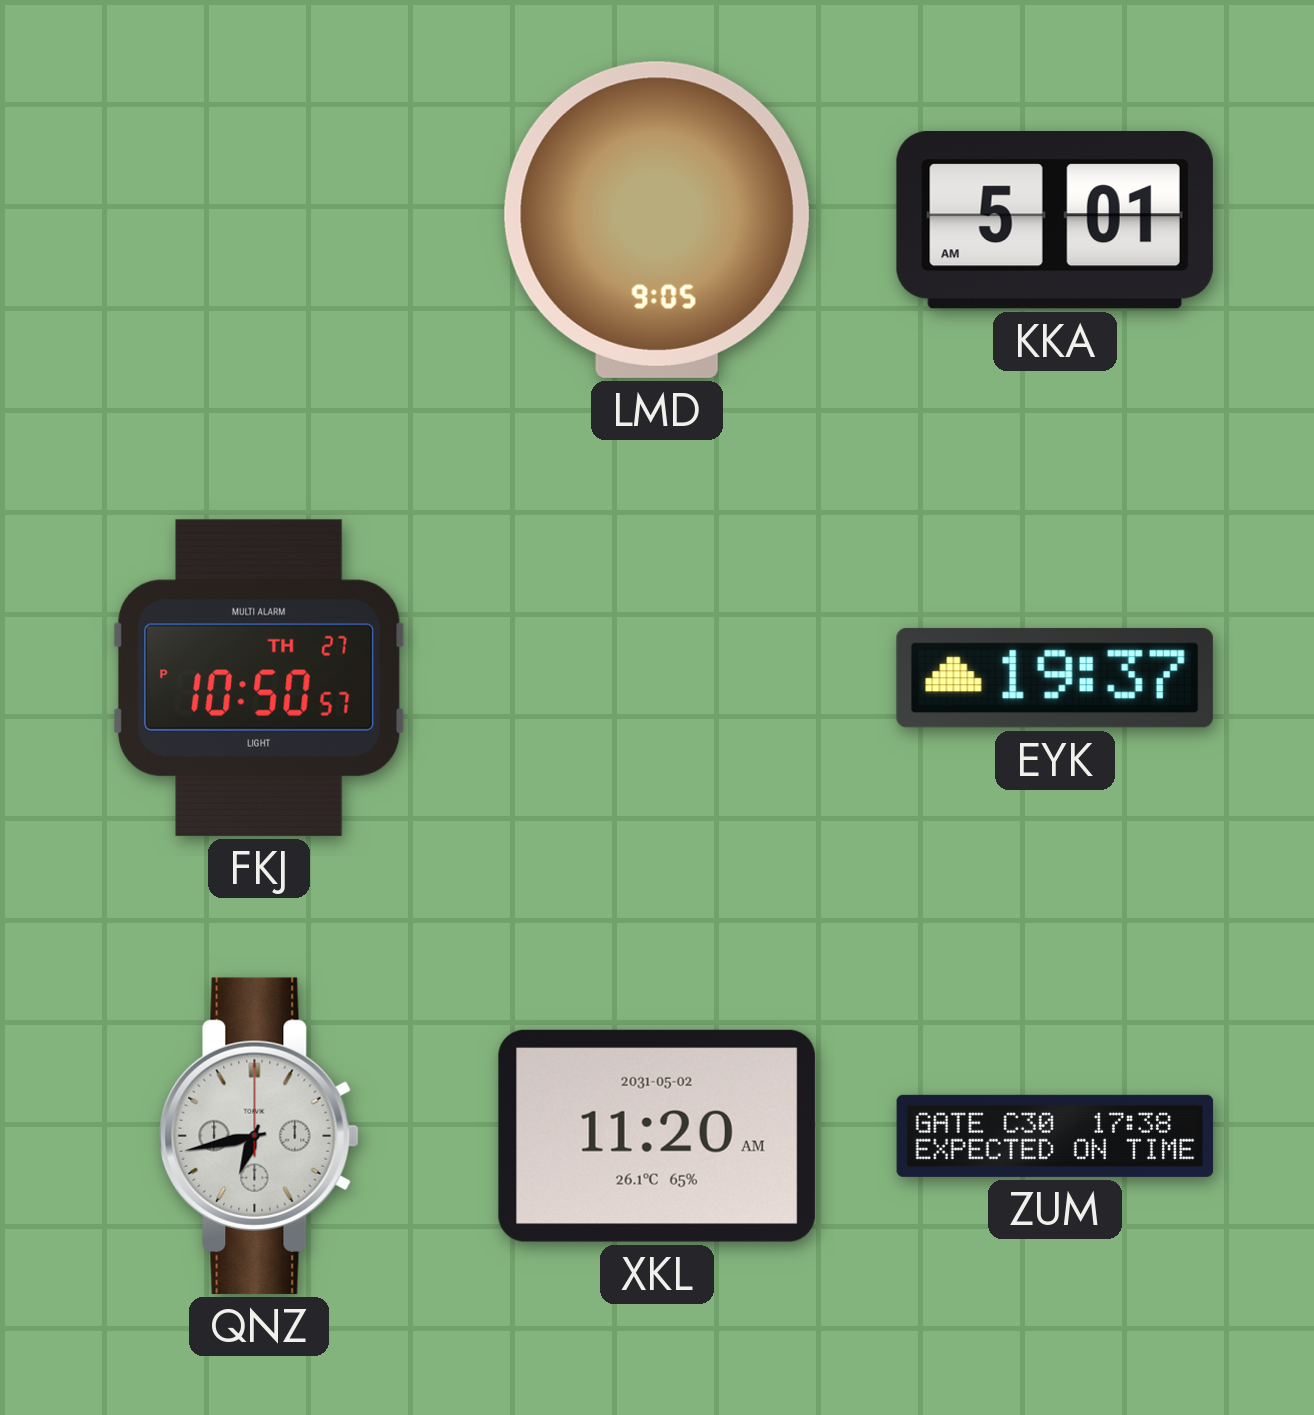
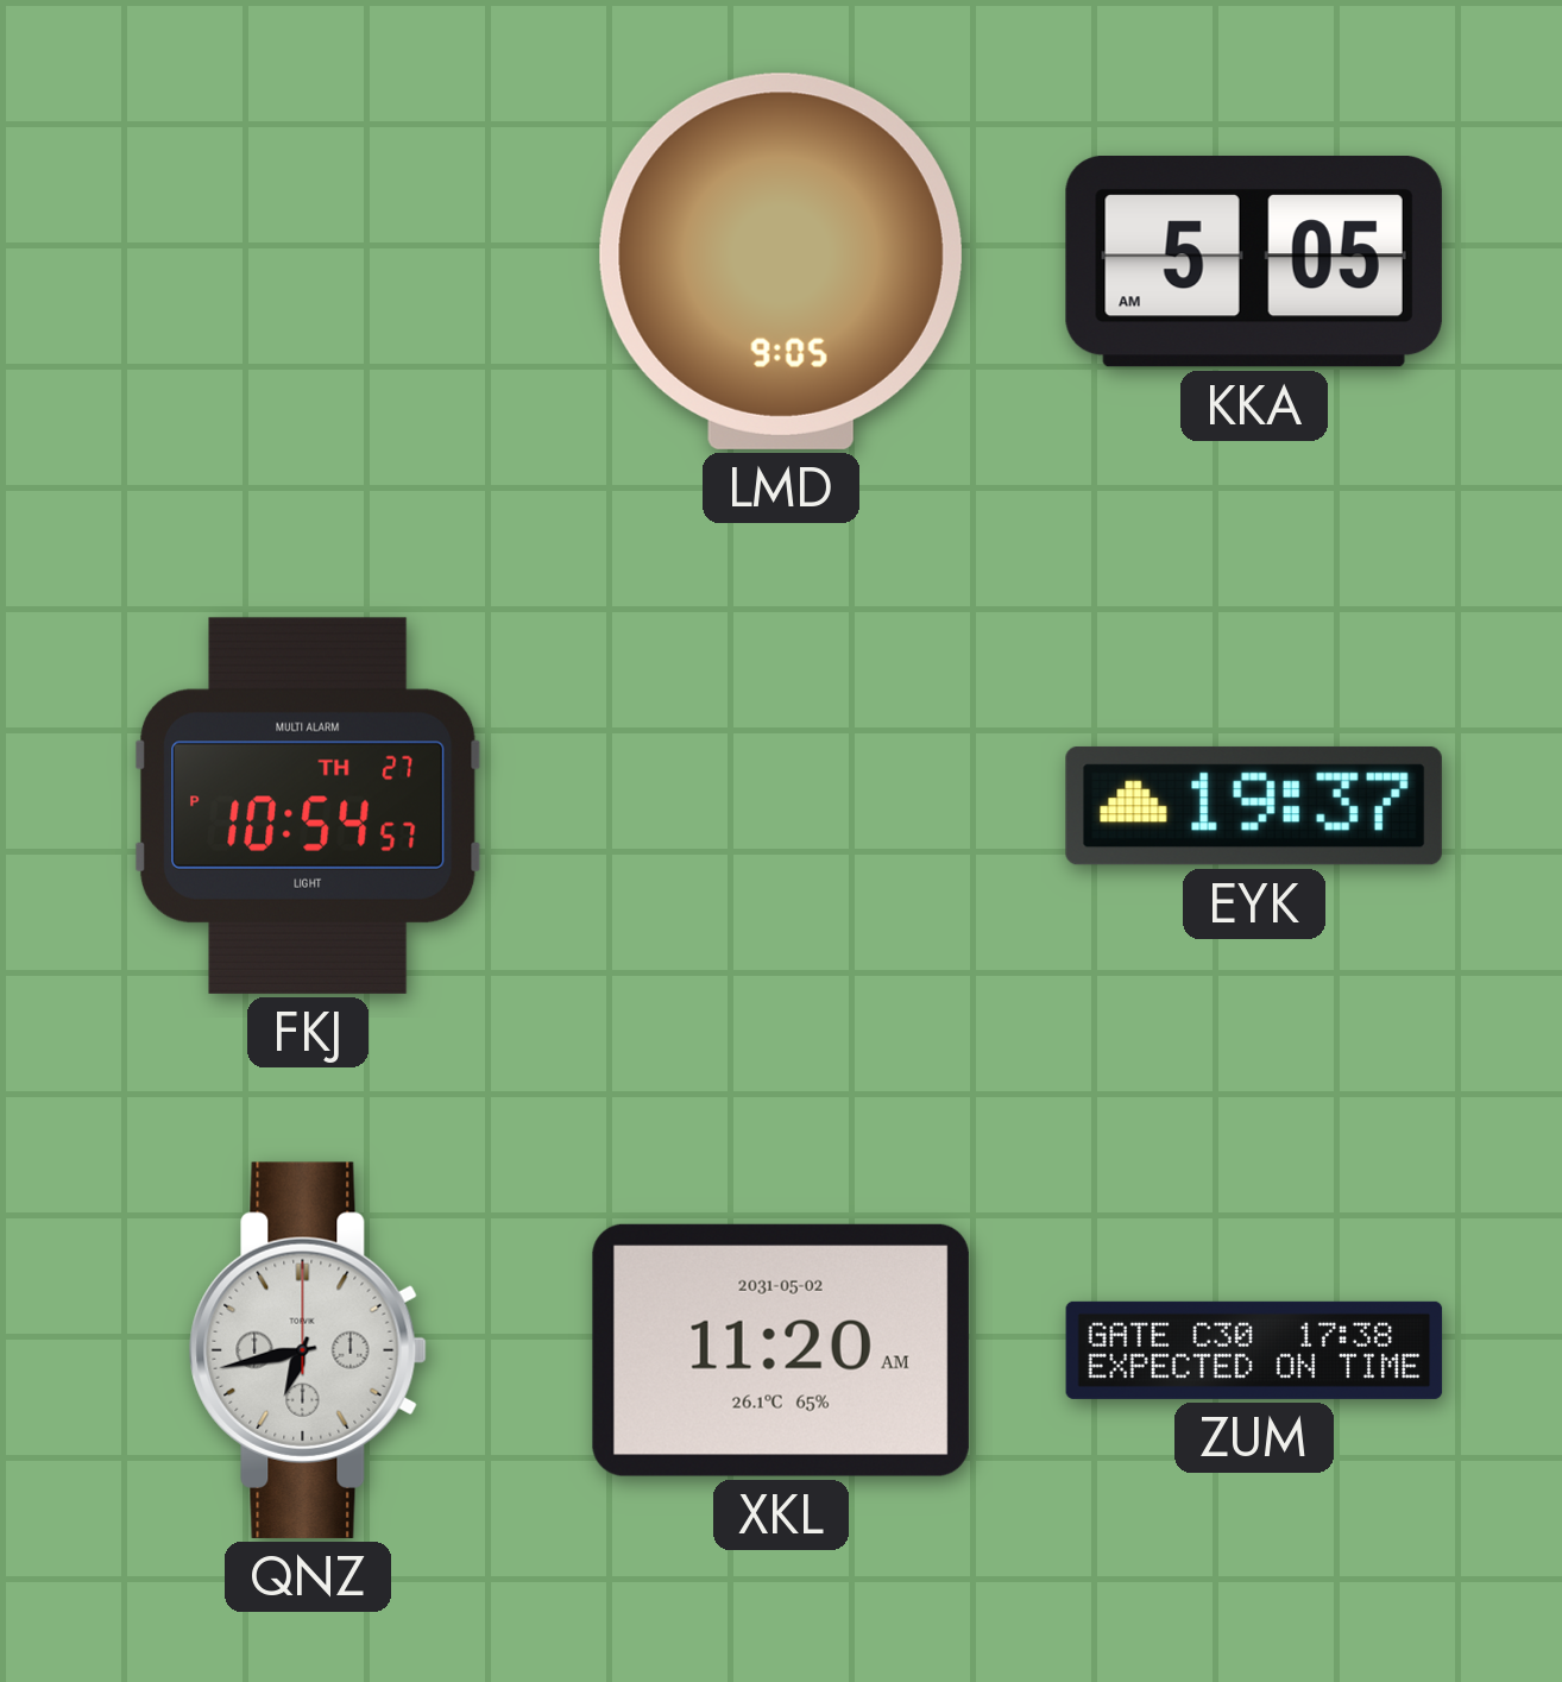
KKA: 5:01 -> 5:05
FKJ: 10:50 -> 10:54
